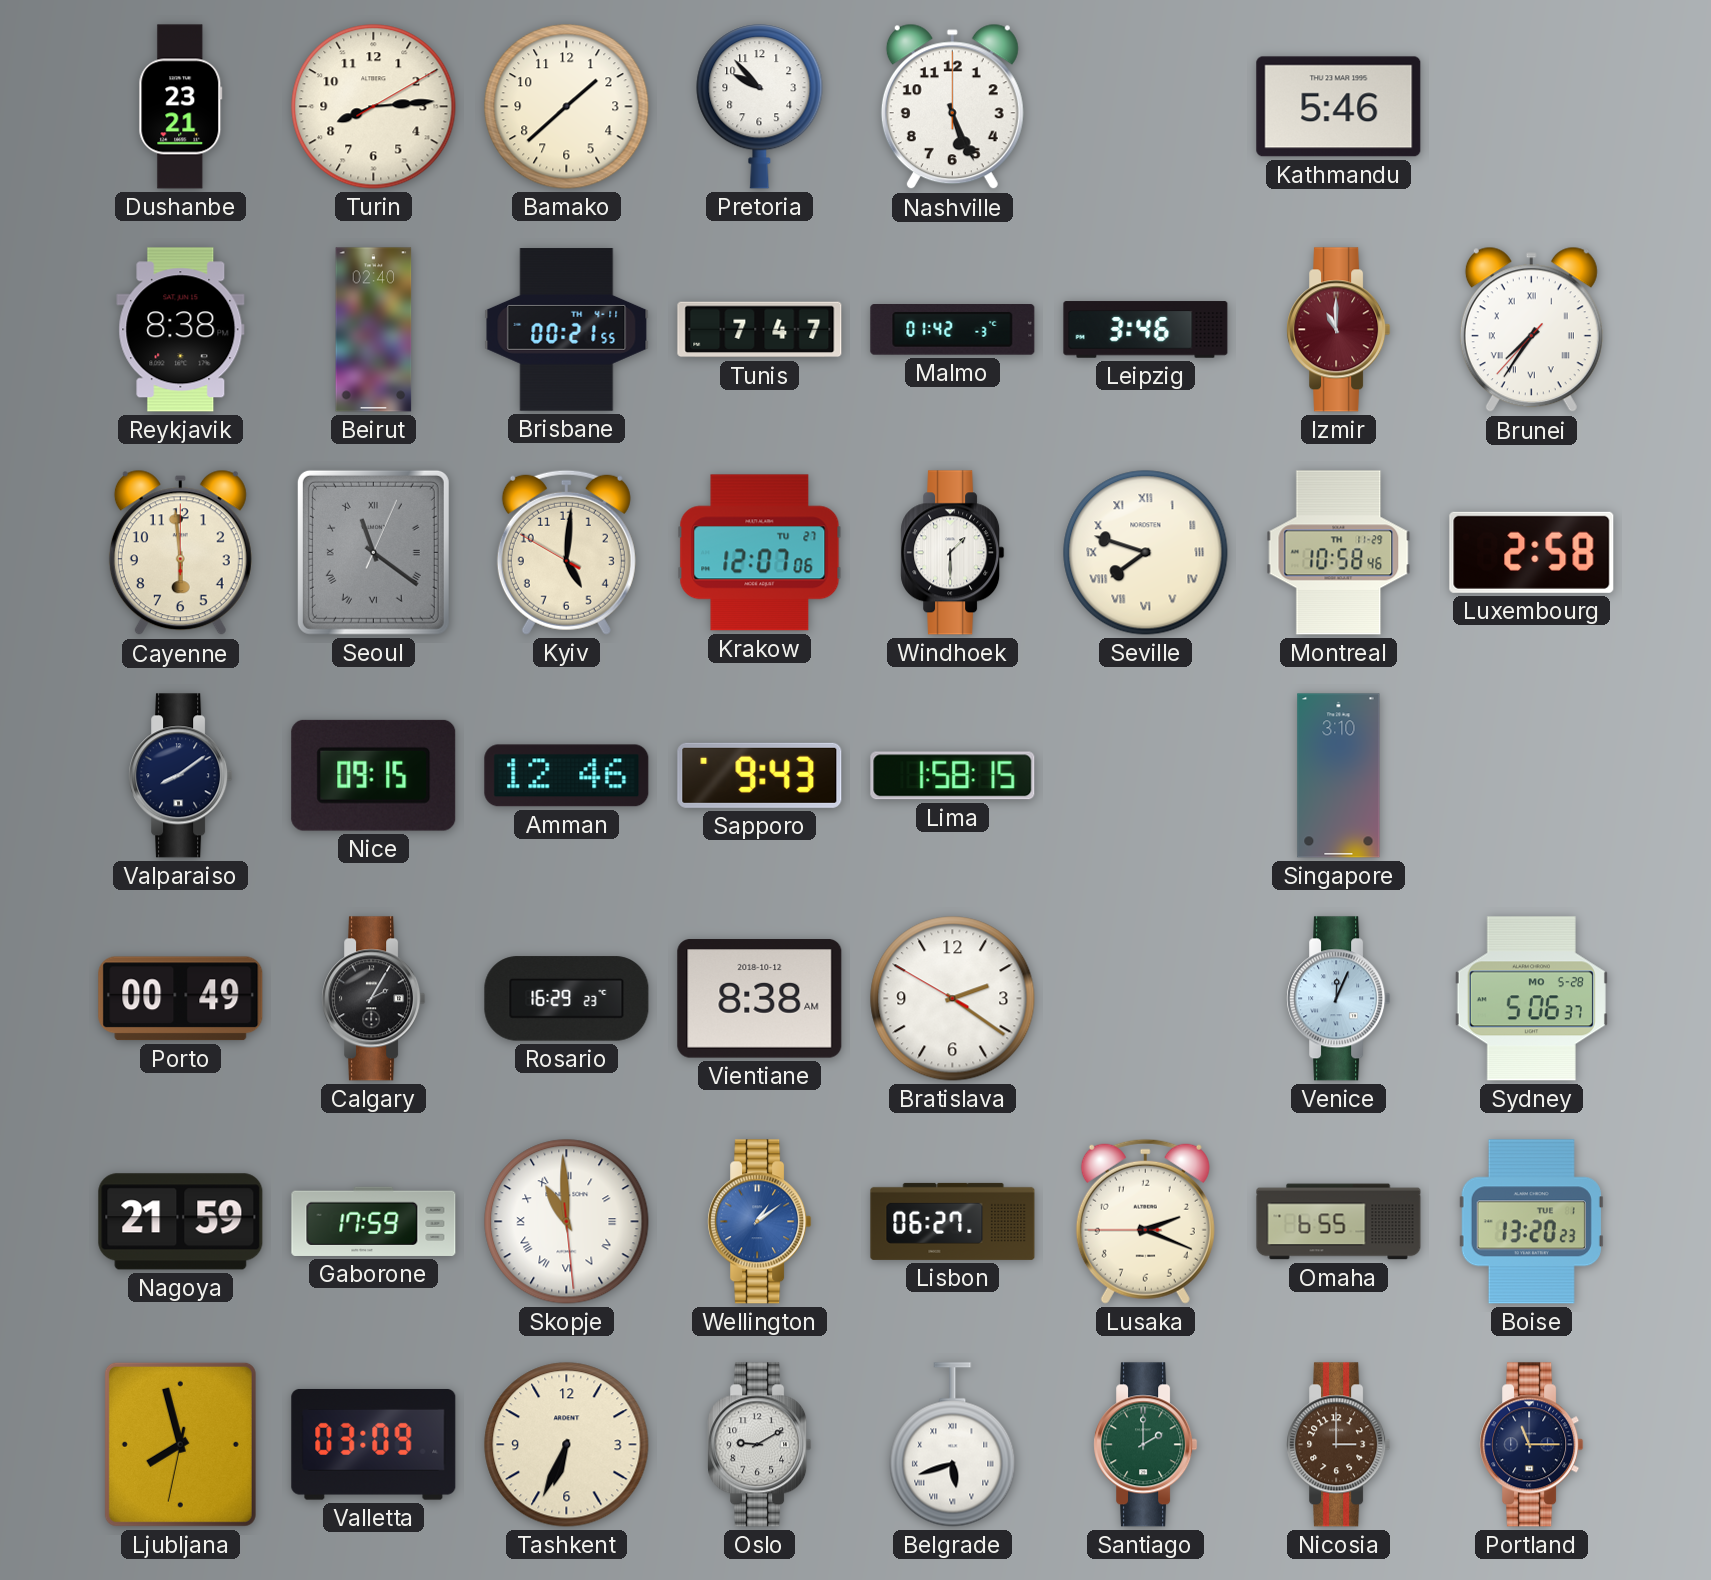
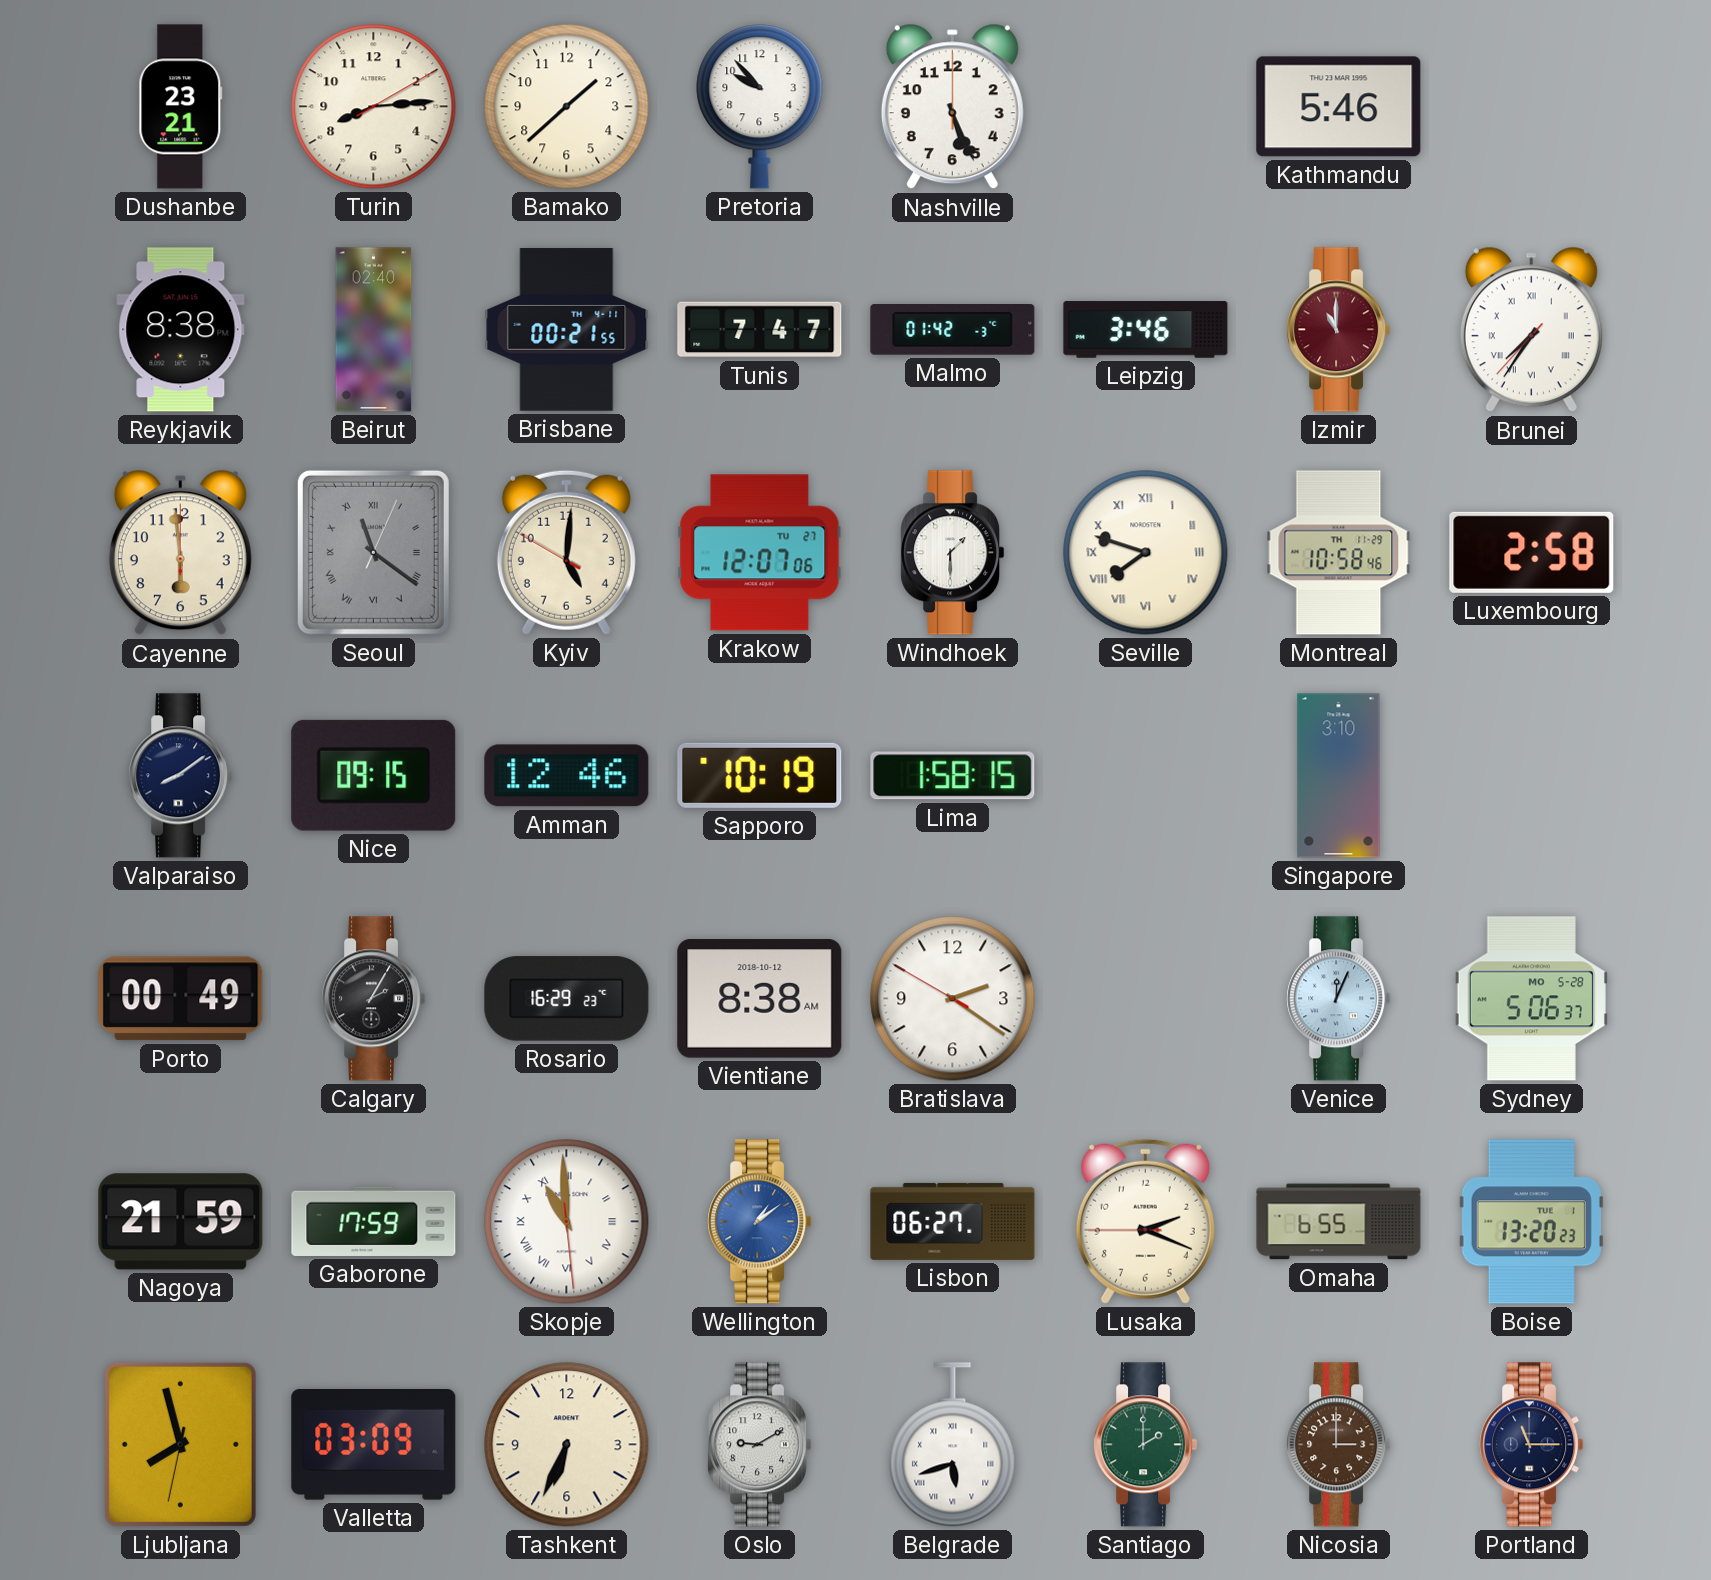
Sapporo: 9:43 -> 10:19
